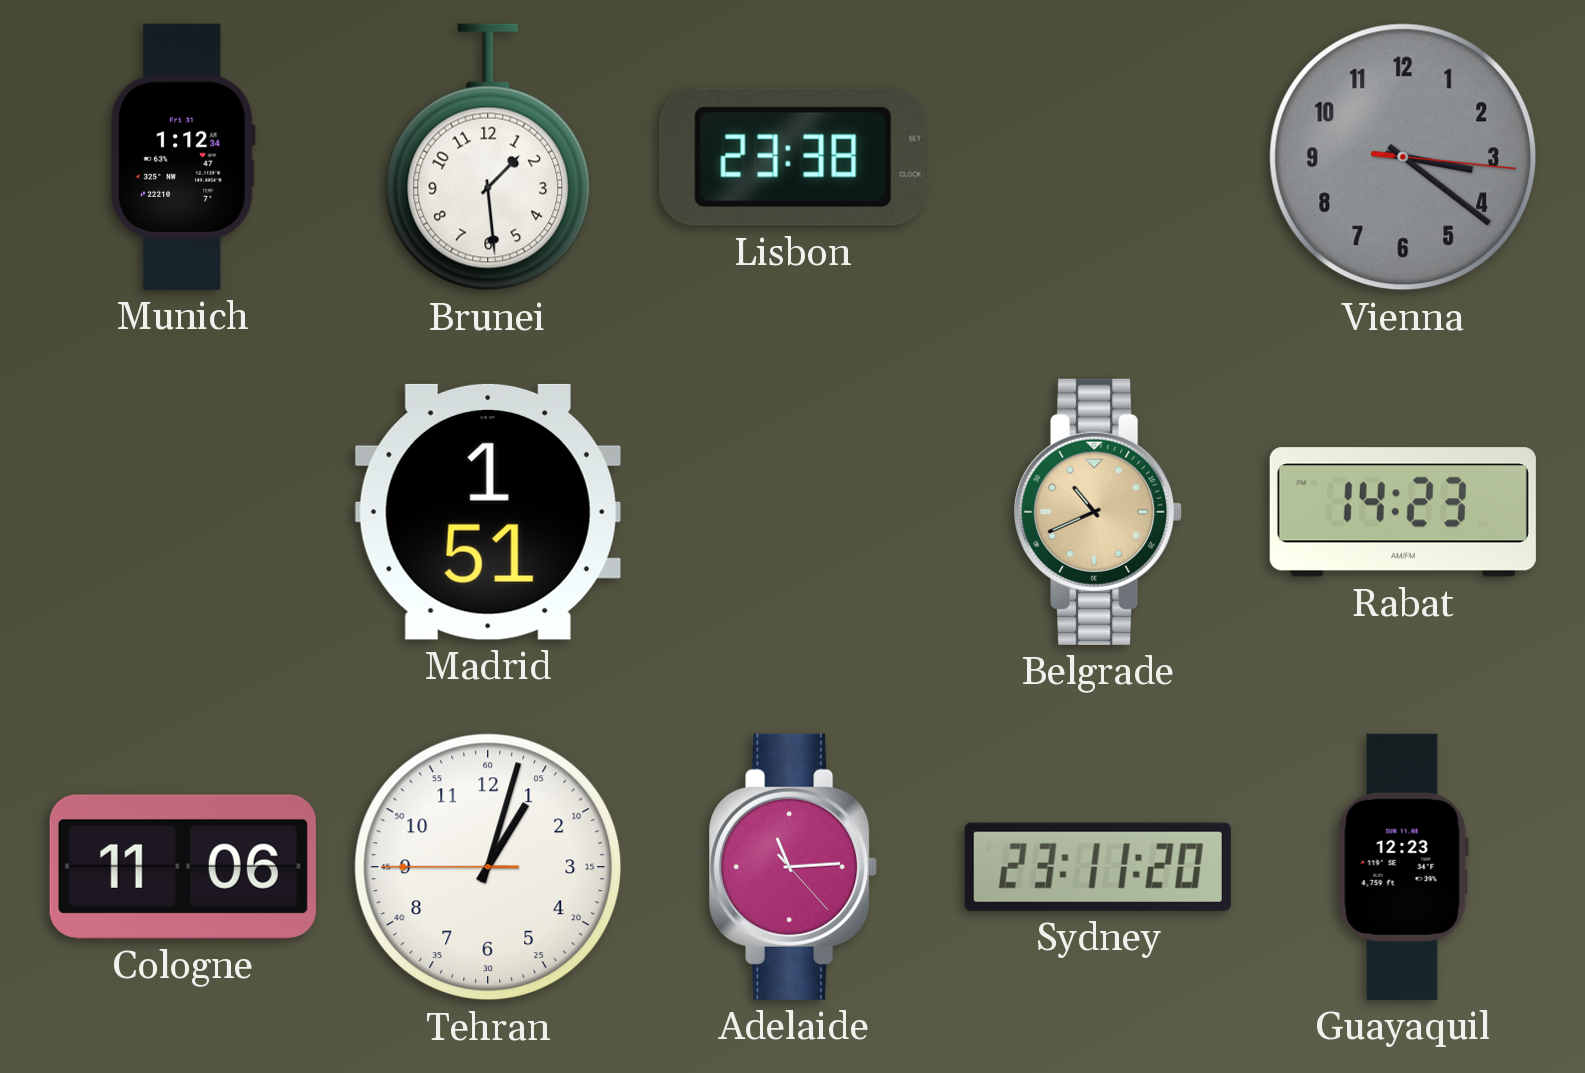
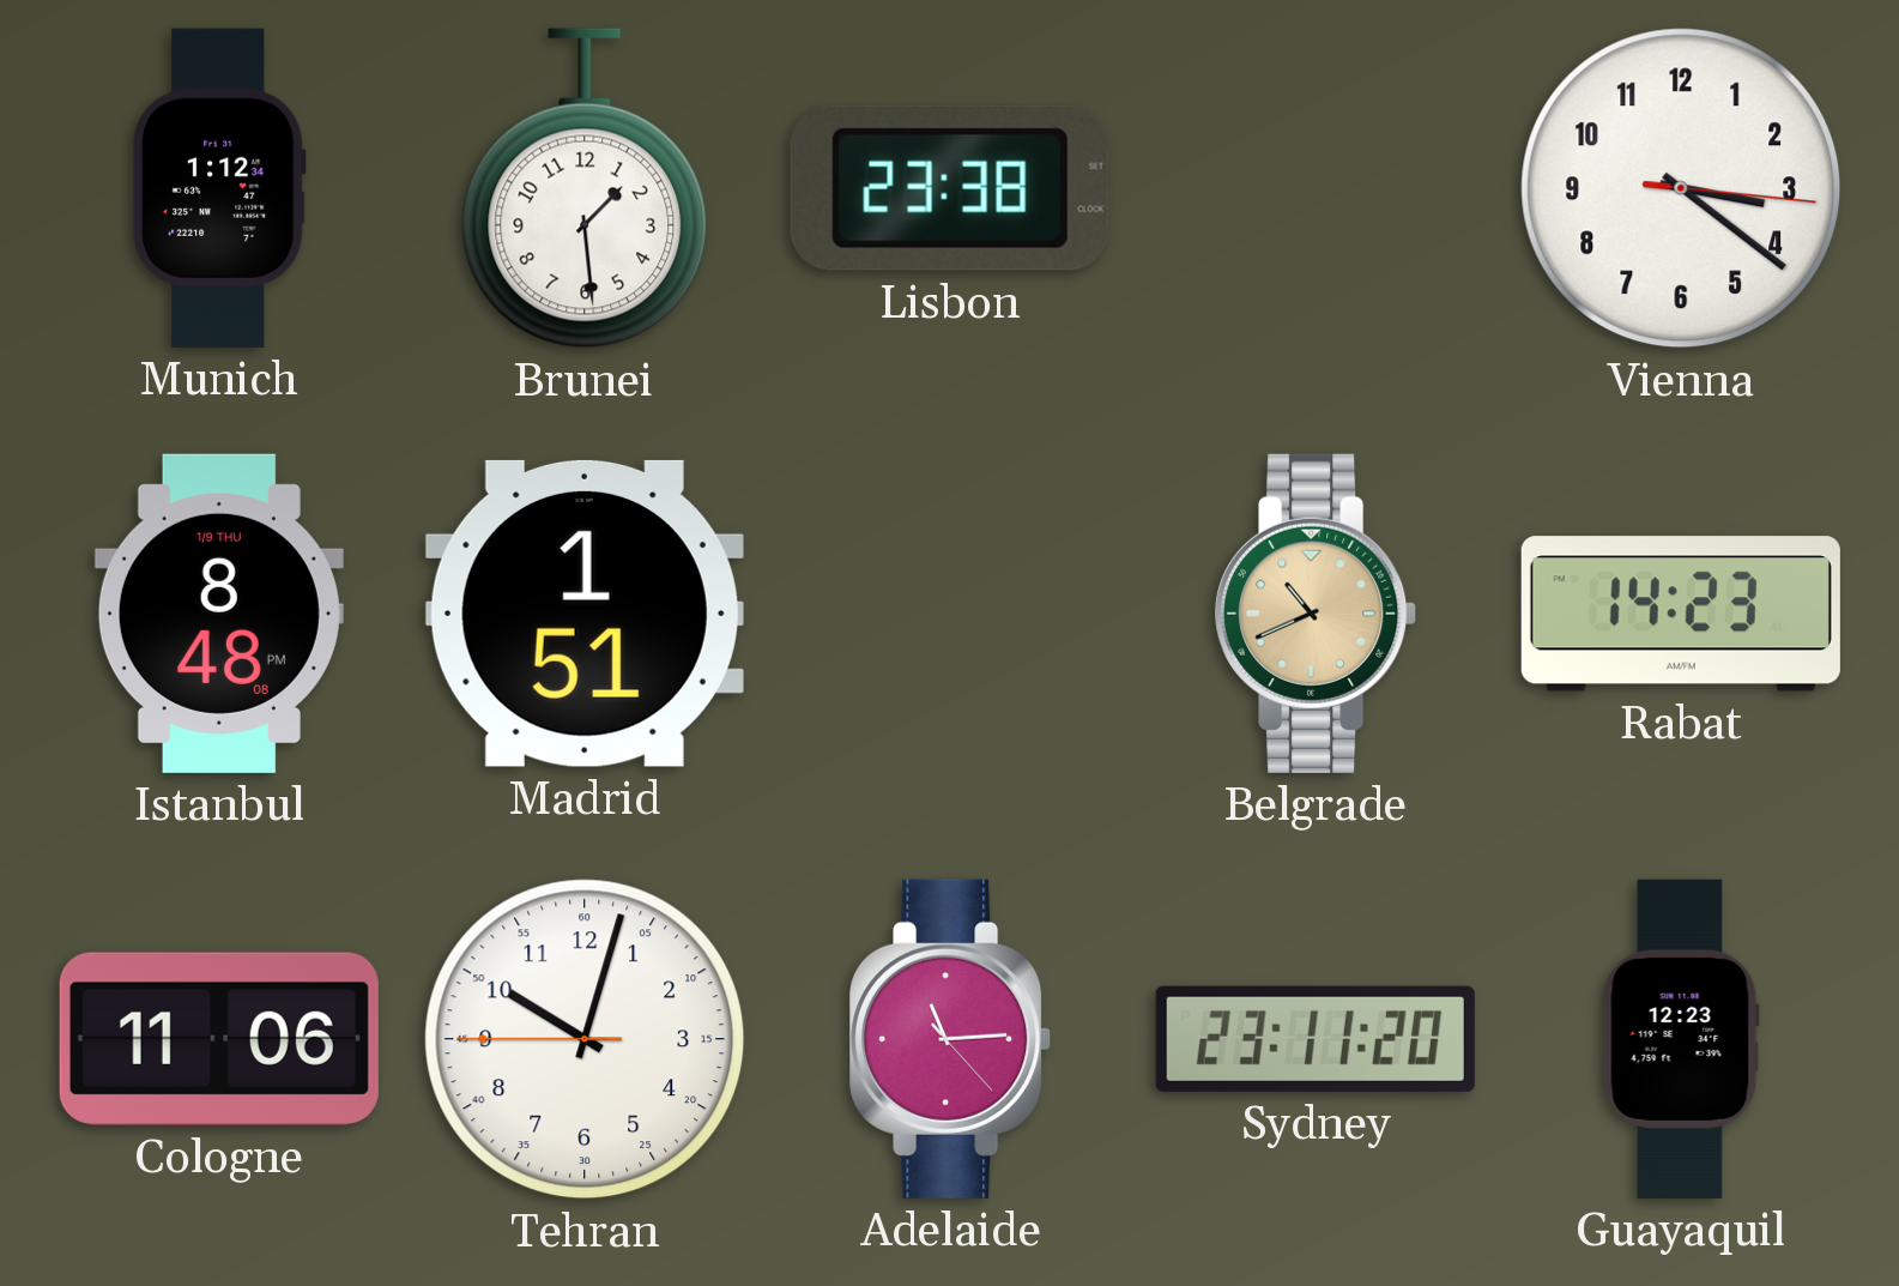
Vienna dial: grey -> white
Istanbul: none -> 8:48
Tehran: 1:02 -> 10:02
